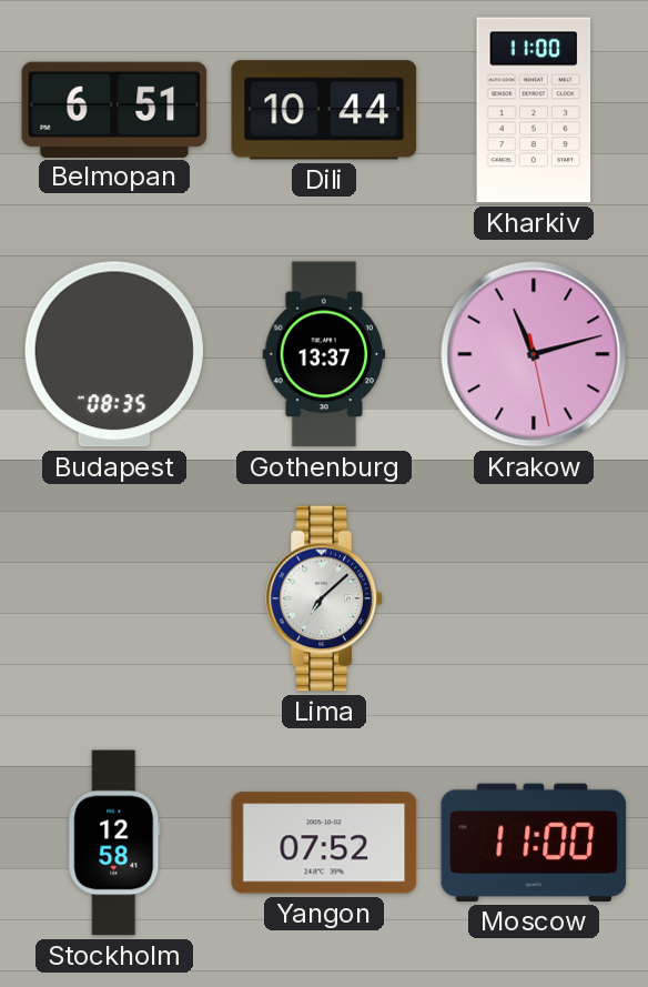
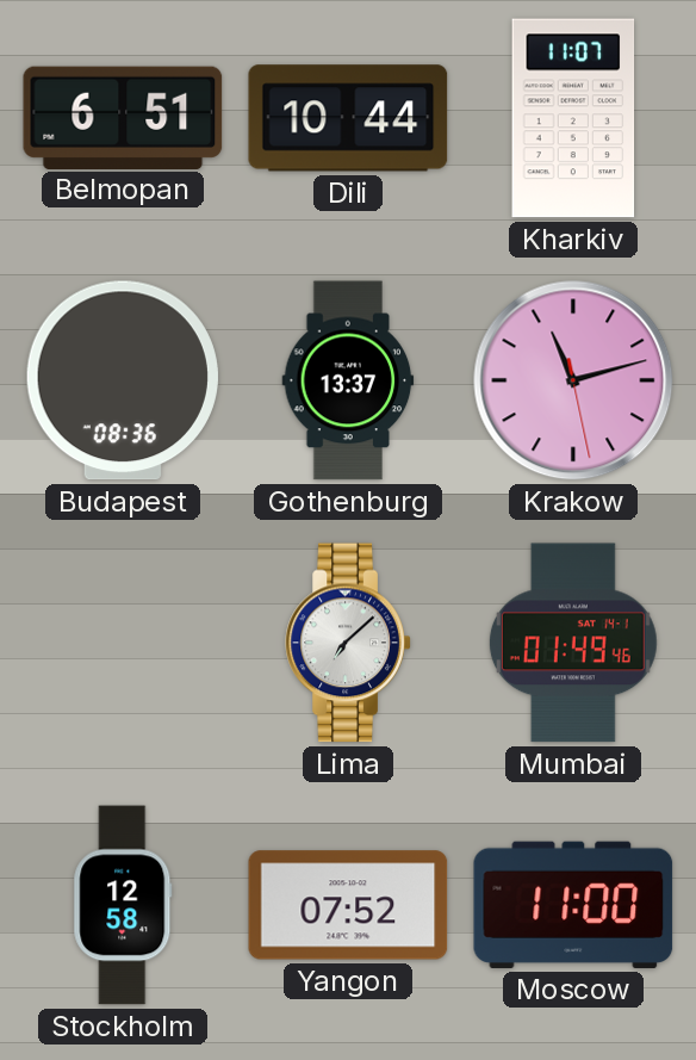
Kharkiv: 11:00 -> 11:07
Budapest: 08:35 -> 08:36
Mumbai: none -> 01:49
